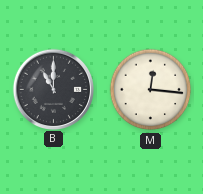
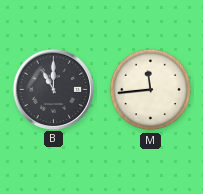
M: 12:16 -> 11:44
